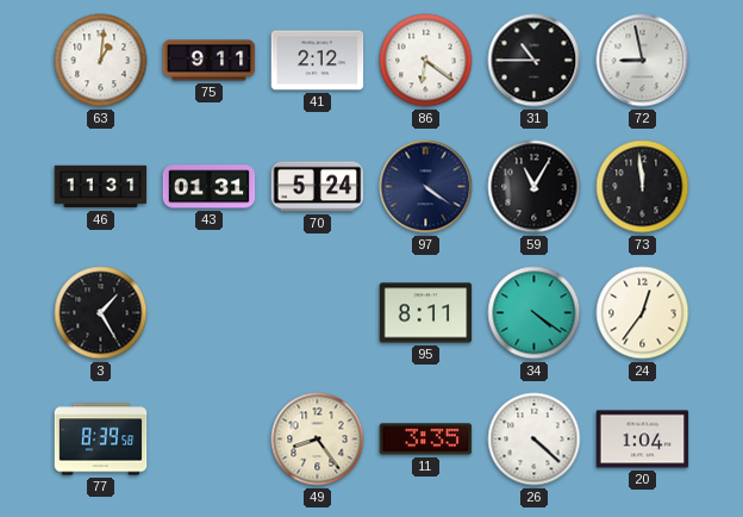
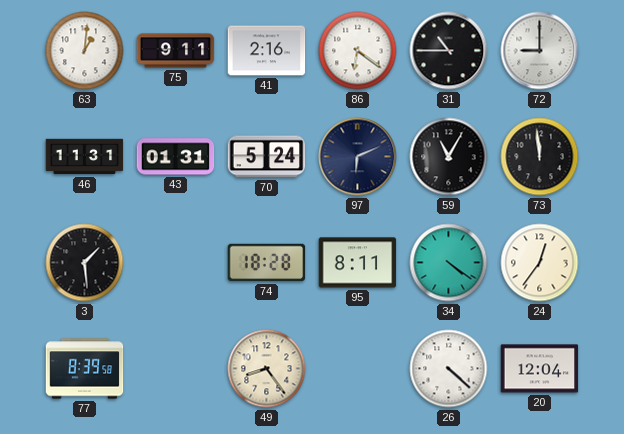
41: 2:12 -> 2:16
72: 8:58 -> 9:00
97: 4:21 -> 6:11
3: 1:25 -> 1:29
74: none -> 18:28
11: 3:35 -> none
20: 1:04 -> 12:04
